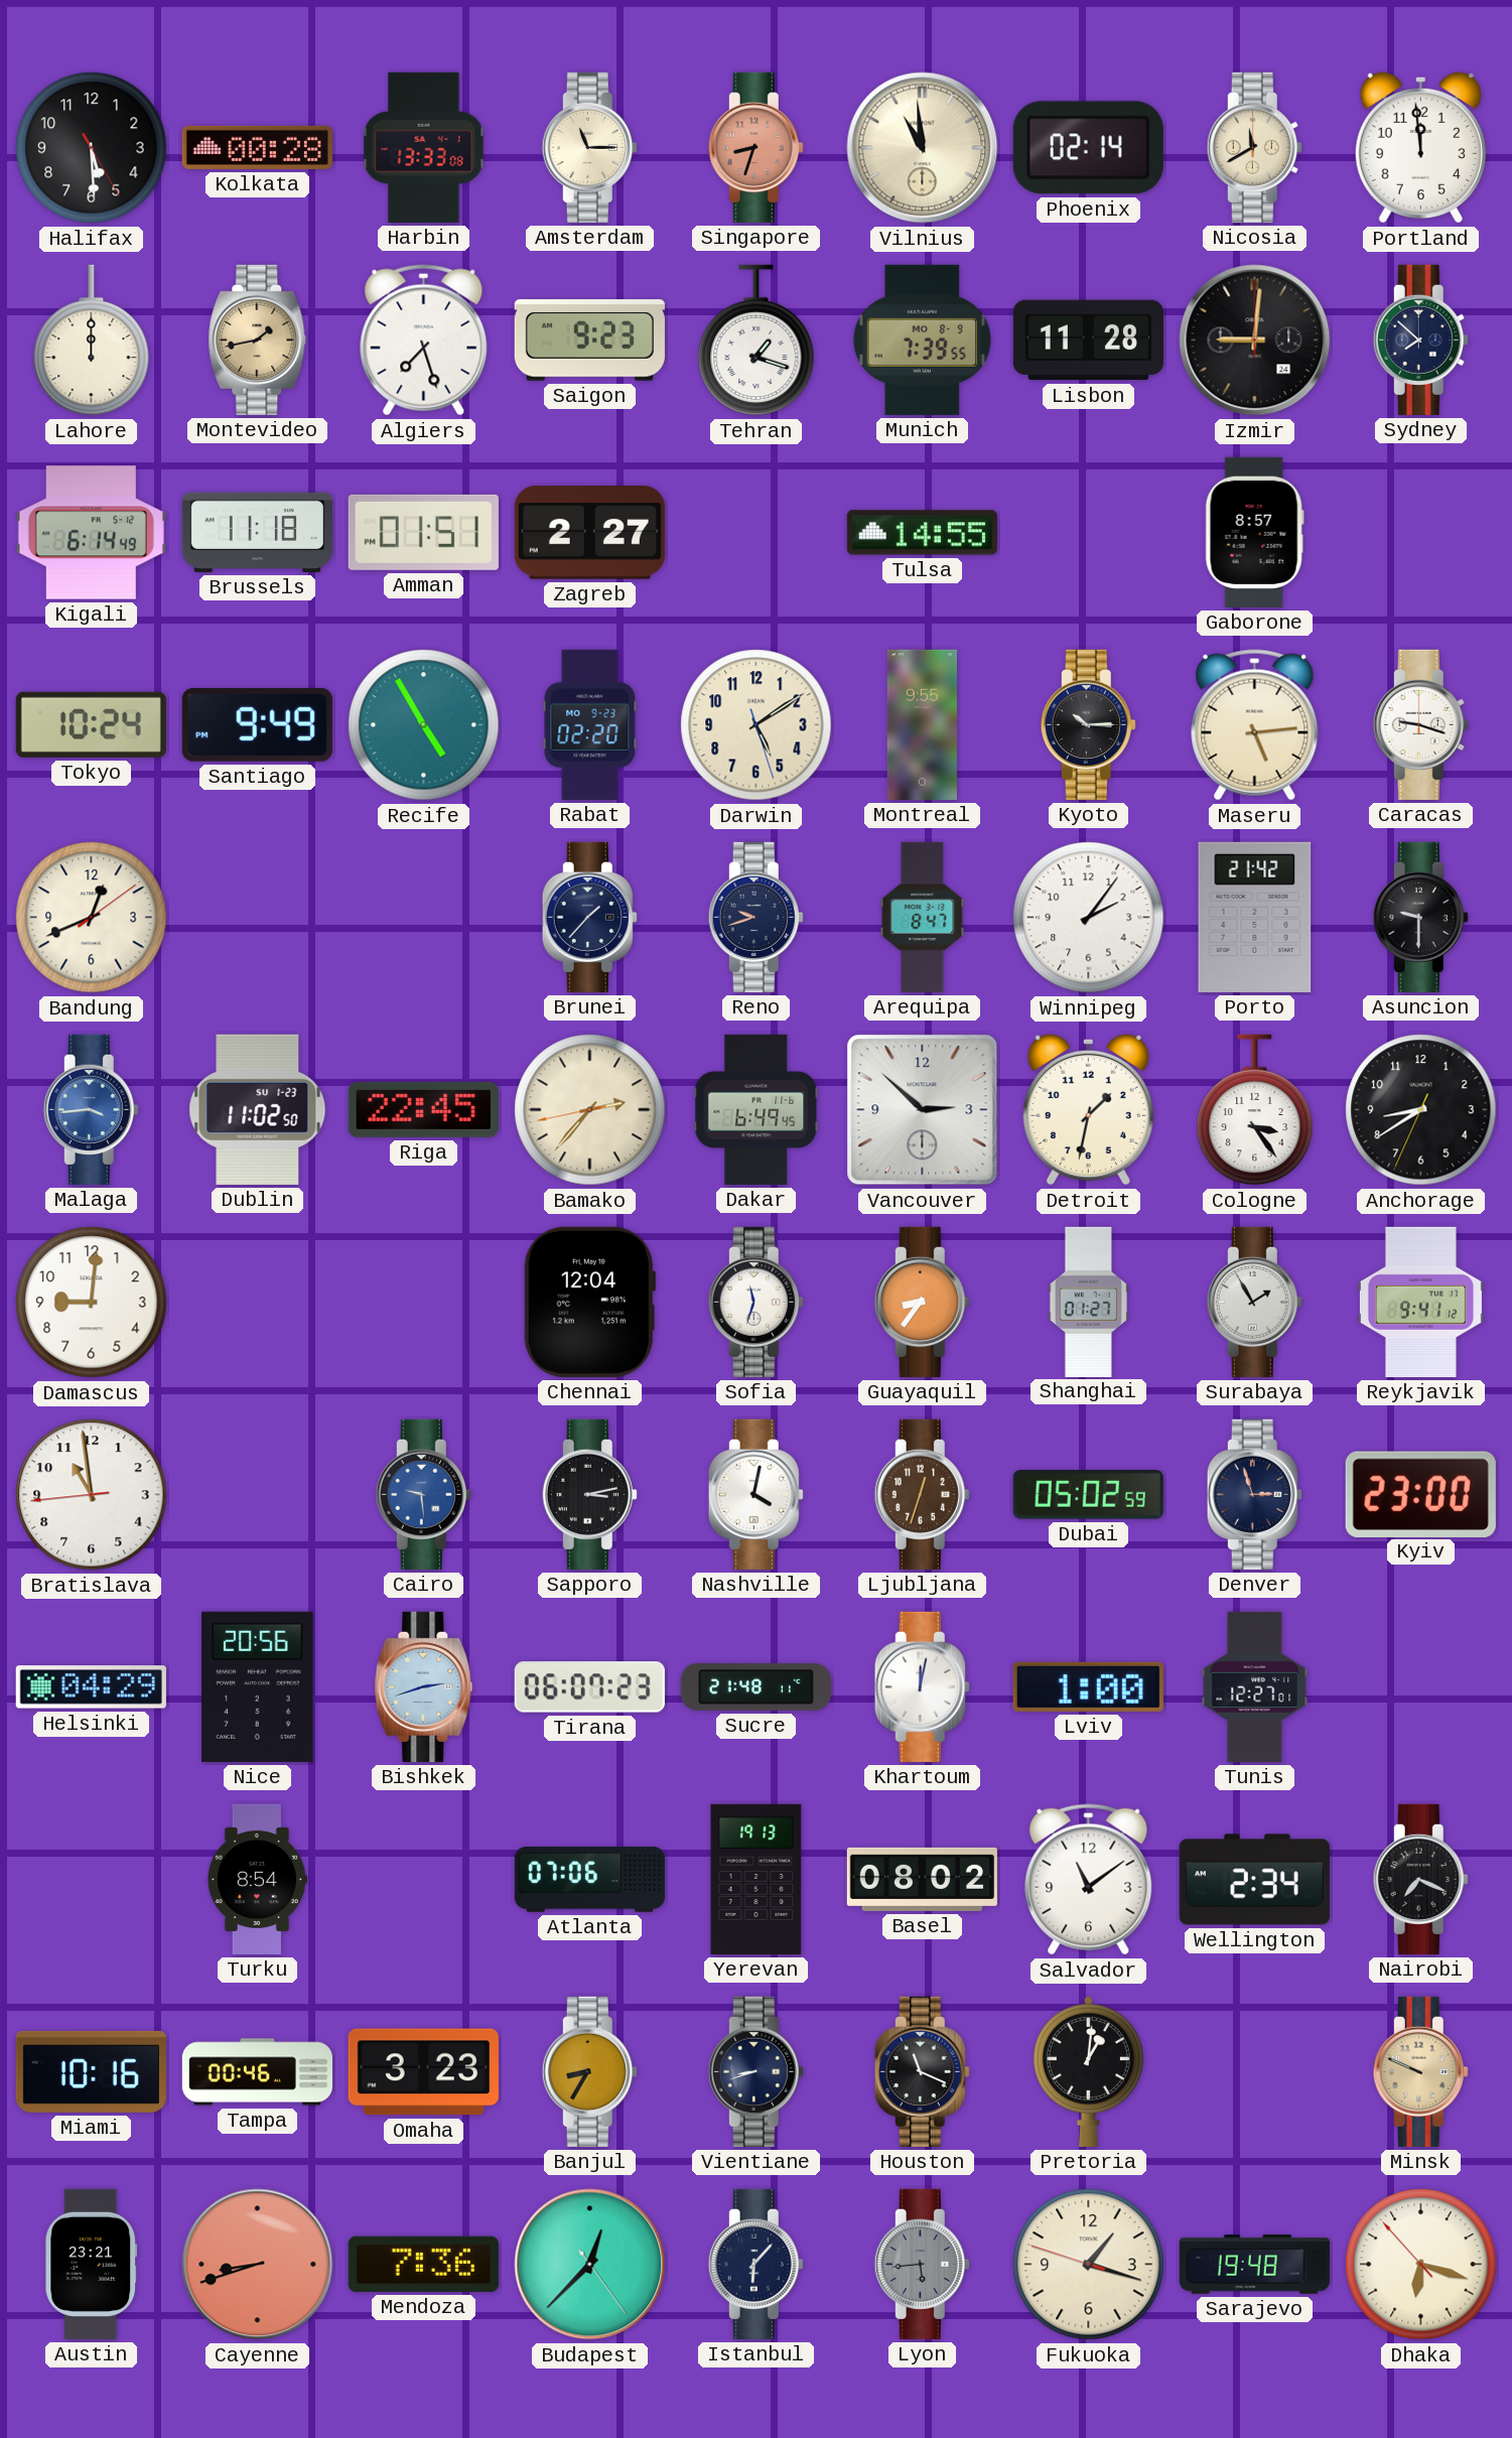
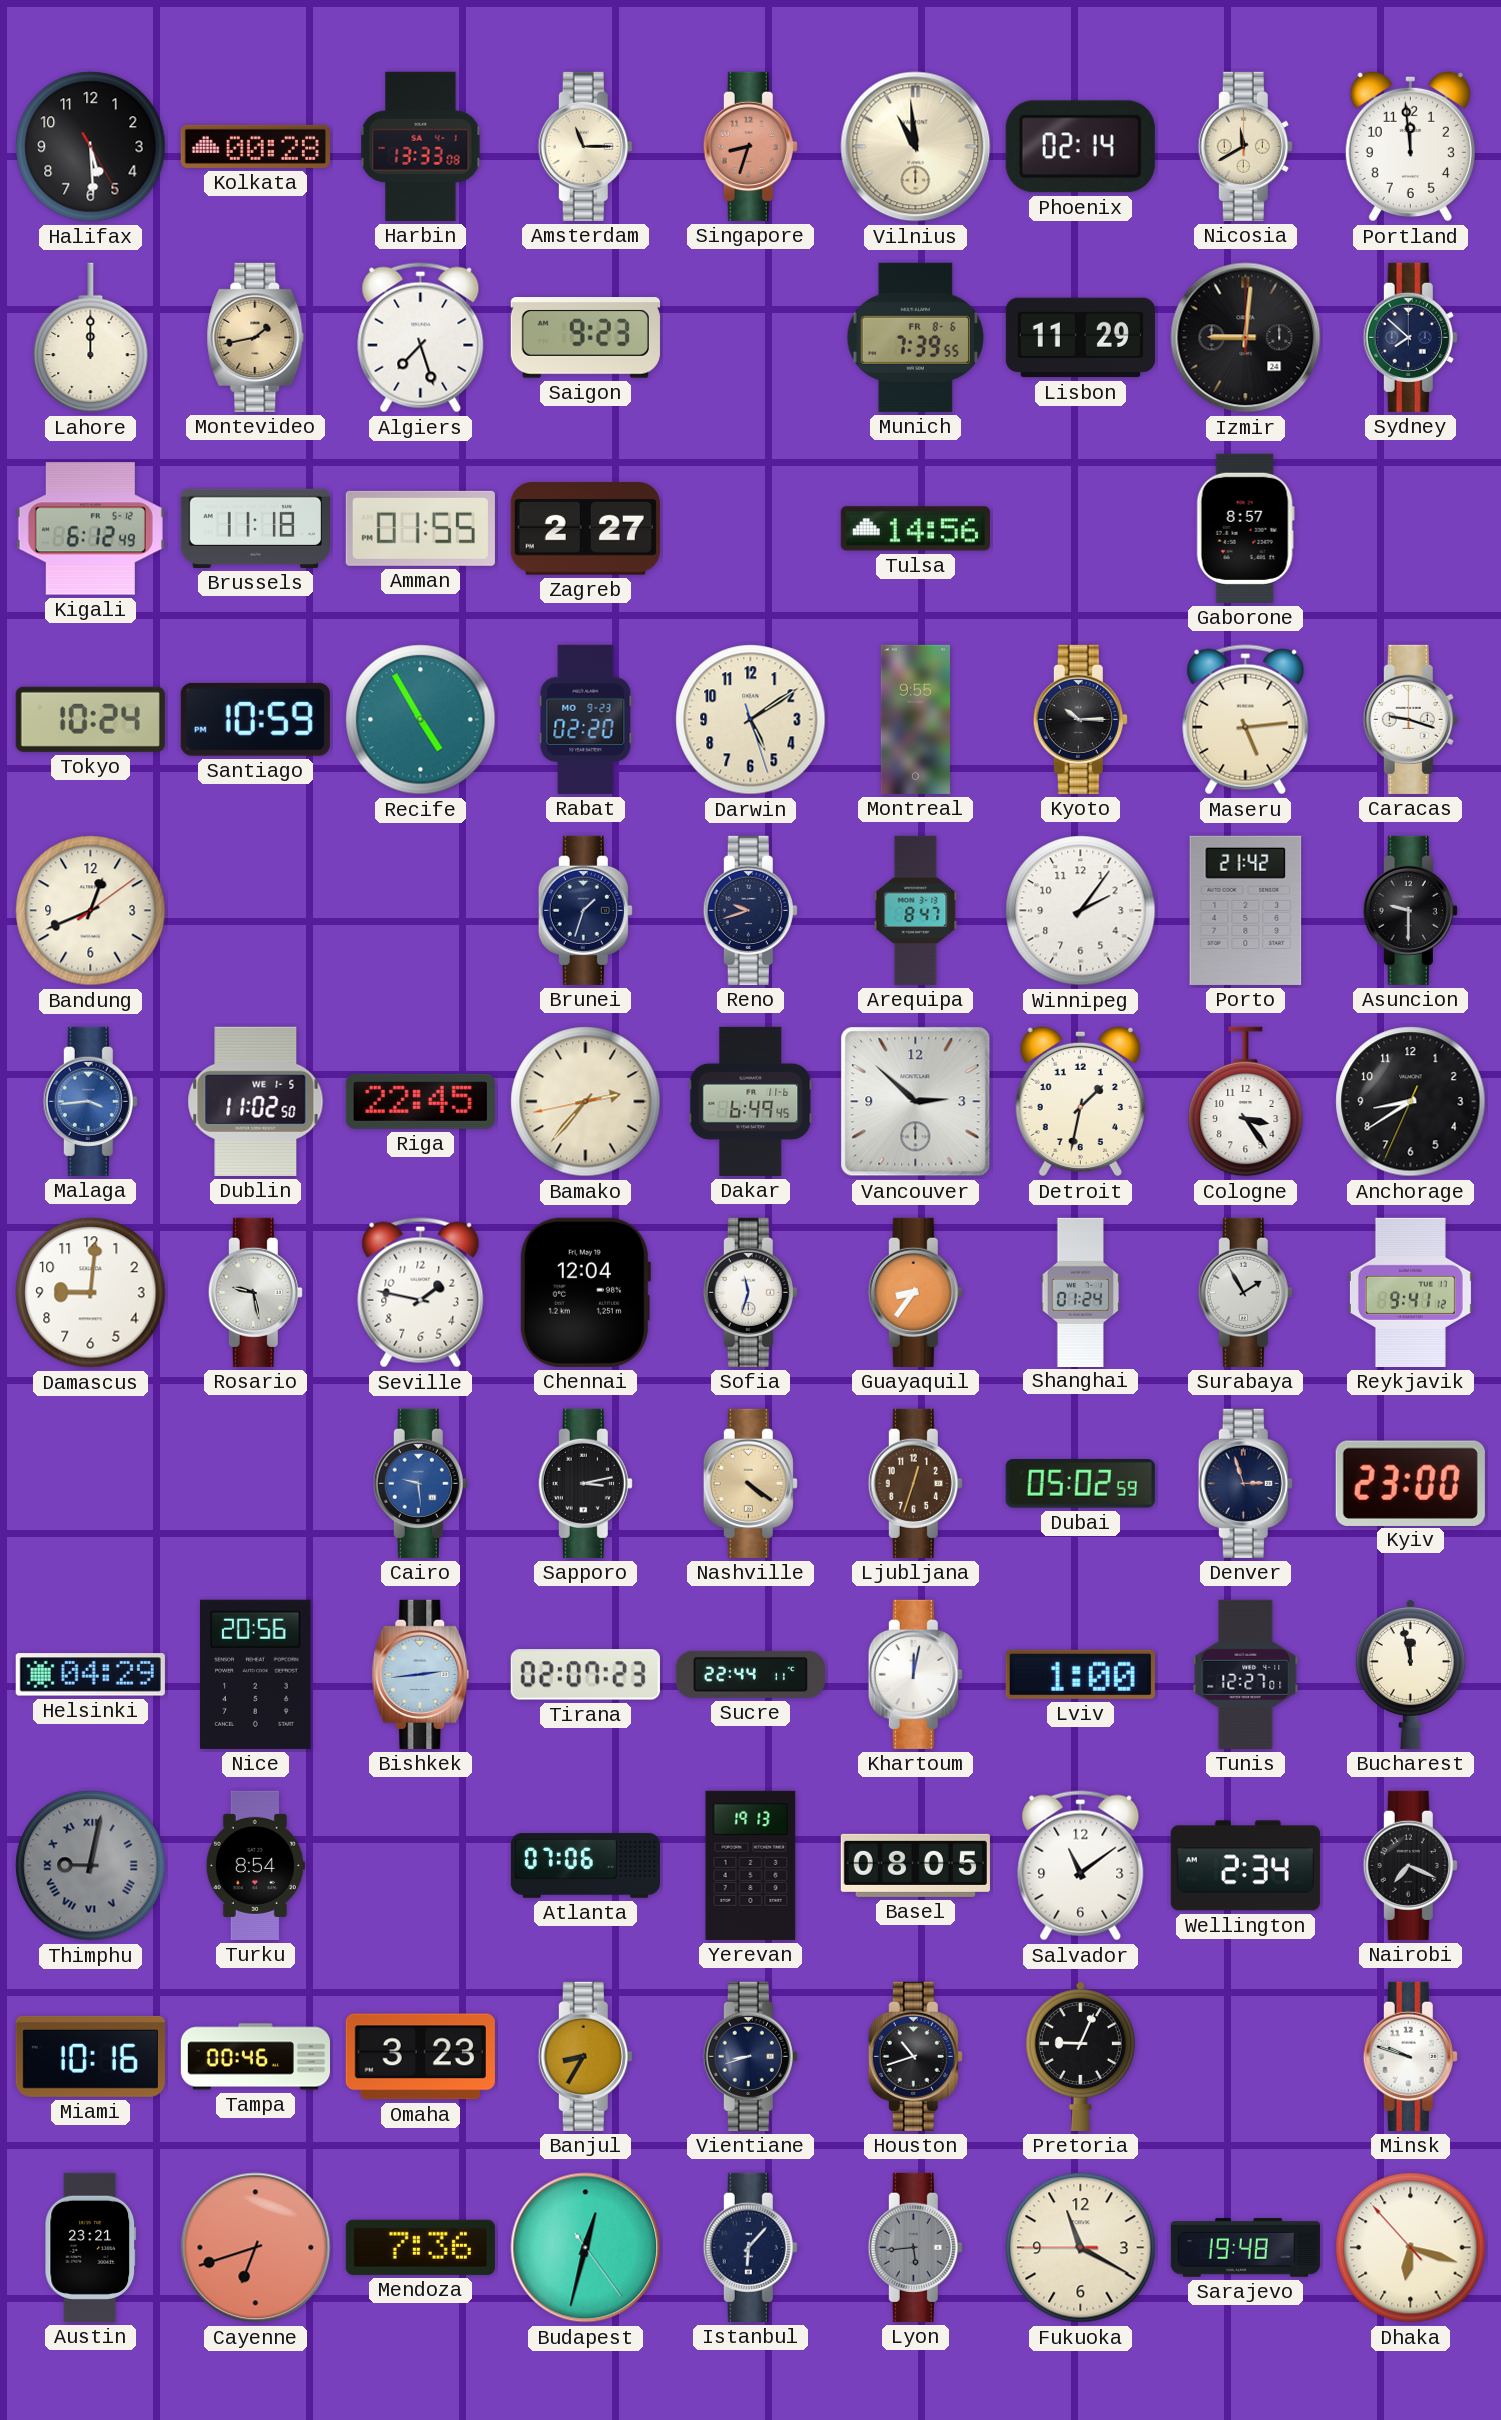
Tehran: 1:18 -> none
Munich date: MO 8-9 -> FR 8-6
Lisbon: 11:28 -> 11:29
Kigali: 6:14 -> 6:12
Amman: 01:51 -> 01:55
Tulsa: 14:55 -> 14:56
Santiago: 9:49 -> 10:59
Brunei: 1:37 -> 1:33
Dublin date: SU 1-23 -> WE 1-5
Rosario: none -> 9:28
Seville: none -> 1:47
Shanghai: 01:27 -> 01:24
Bratislava: 10:58 -> none
Nashville: 4:02 -> 4:21
Nashville dial: white -> champagne
Bishkek: 2:42 -> 2:44
Tirana: 06:07 -> 02:07
Sucre: 21:48 -> 22:44
Bucharest: none -> 11:58
Thimphu: none -> 9:02
Basel: 08:02 -> 08:05
Houston: 11:19 -> 10:42
Pretoria: 1:01 -> 9:04
Minsk: 9:49 -> 9:48
Minsk dial: champagne -> white
Cayenne: 8:42 -> 6:42
Budapest: 12:37 -> 12:32
Fukuoka: 1:17 -> 11:19
